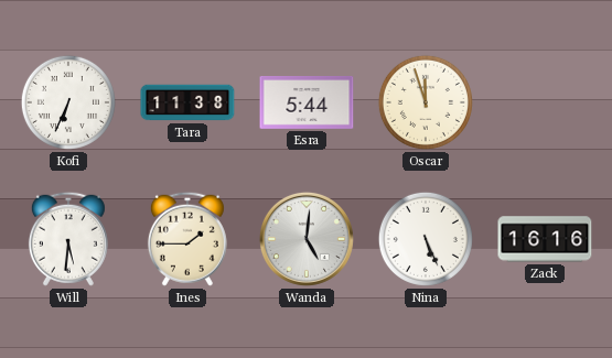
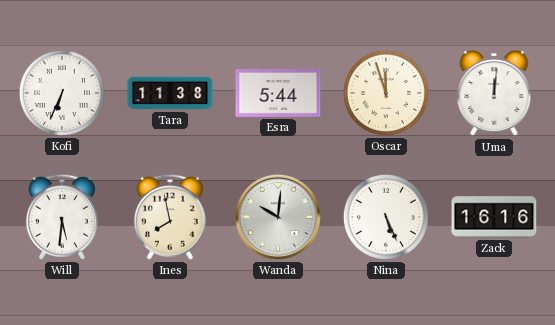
Uma: none -> 12:01
Ines: 1:45 -> 7:58
Wanda: 5:01 -> 10:01
